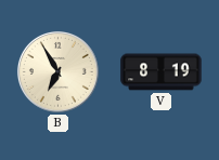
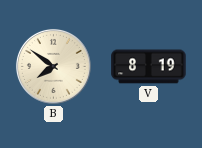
B: 6:55 -> 7:51
